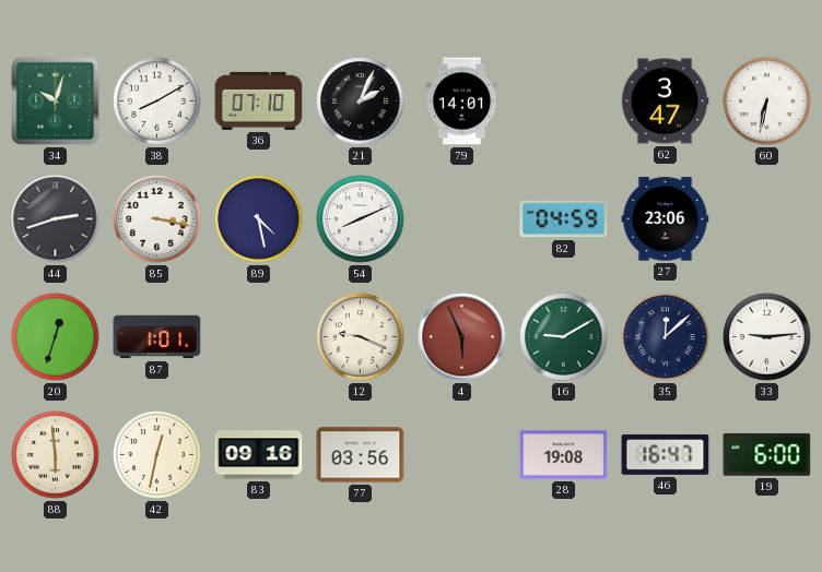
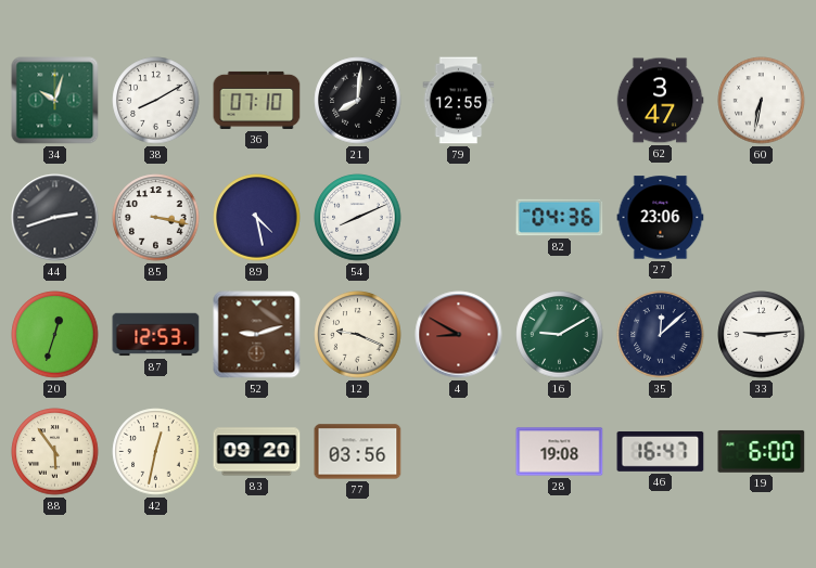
21: 2:04 -> 8:01
79: 14:01 -> 12:55
82: 04:59 -> 04:36
87: 1:01 -> 12:53
52: none -> 9:12
4: 5:56 -> 8:50
88: 5:59 -> 5:54
83: 09:16 -> 09:20
